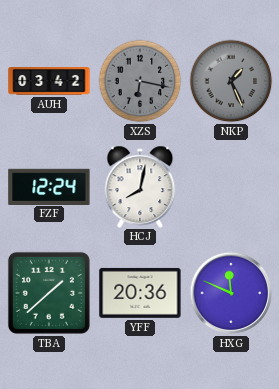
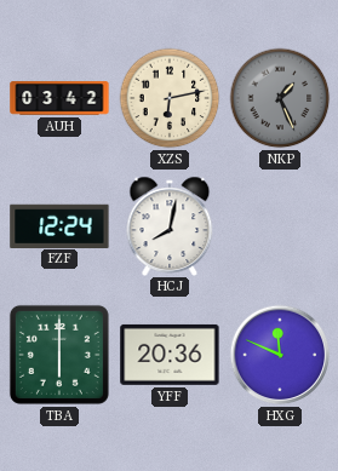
XZS: 6:17 -> 6:13
XZS dial: grey -> cream
TBA: 1:38 -> 6:00
